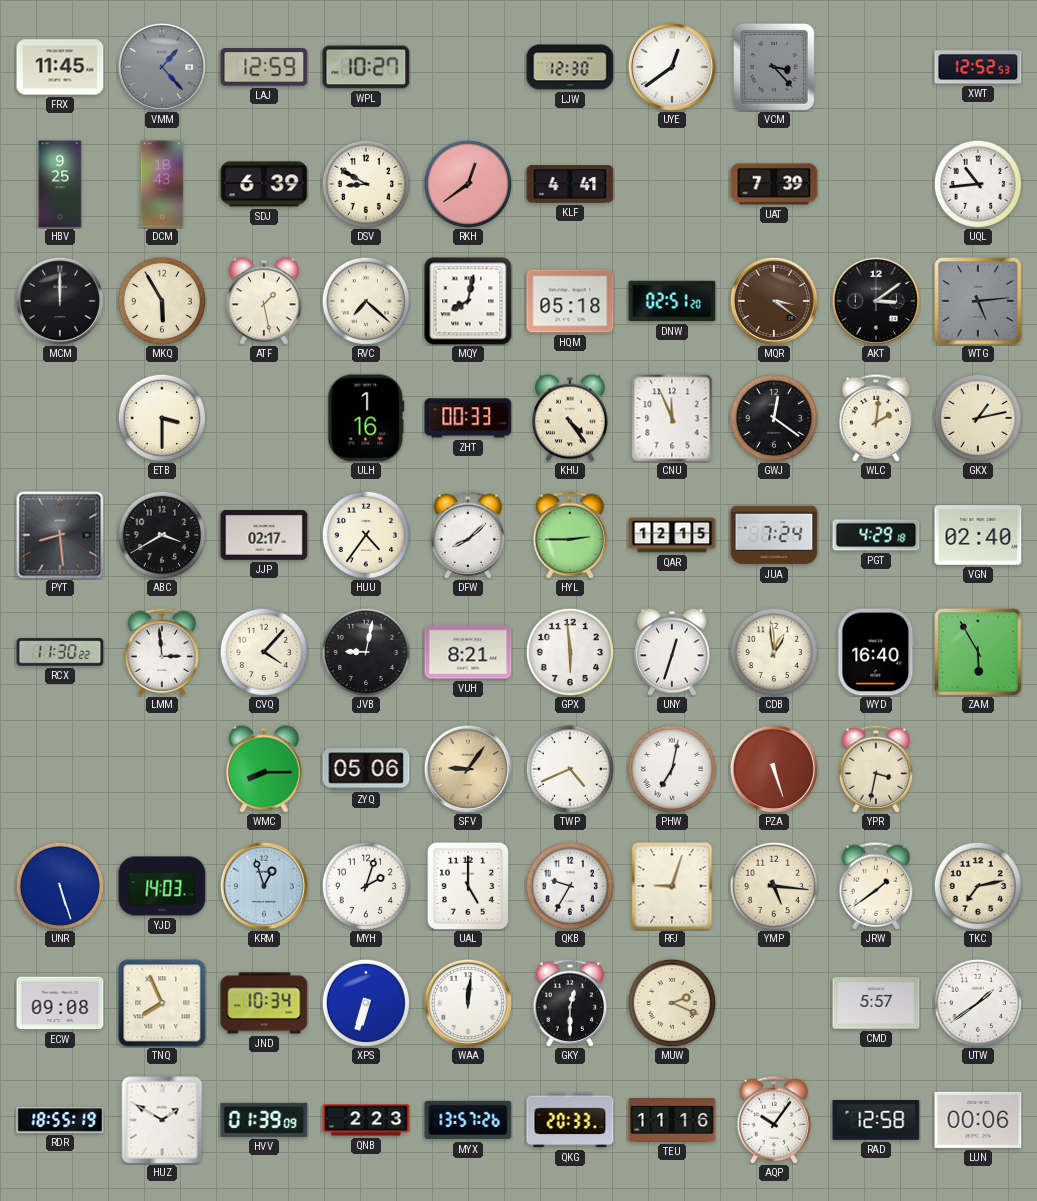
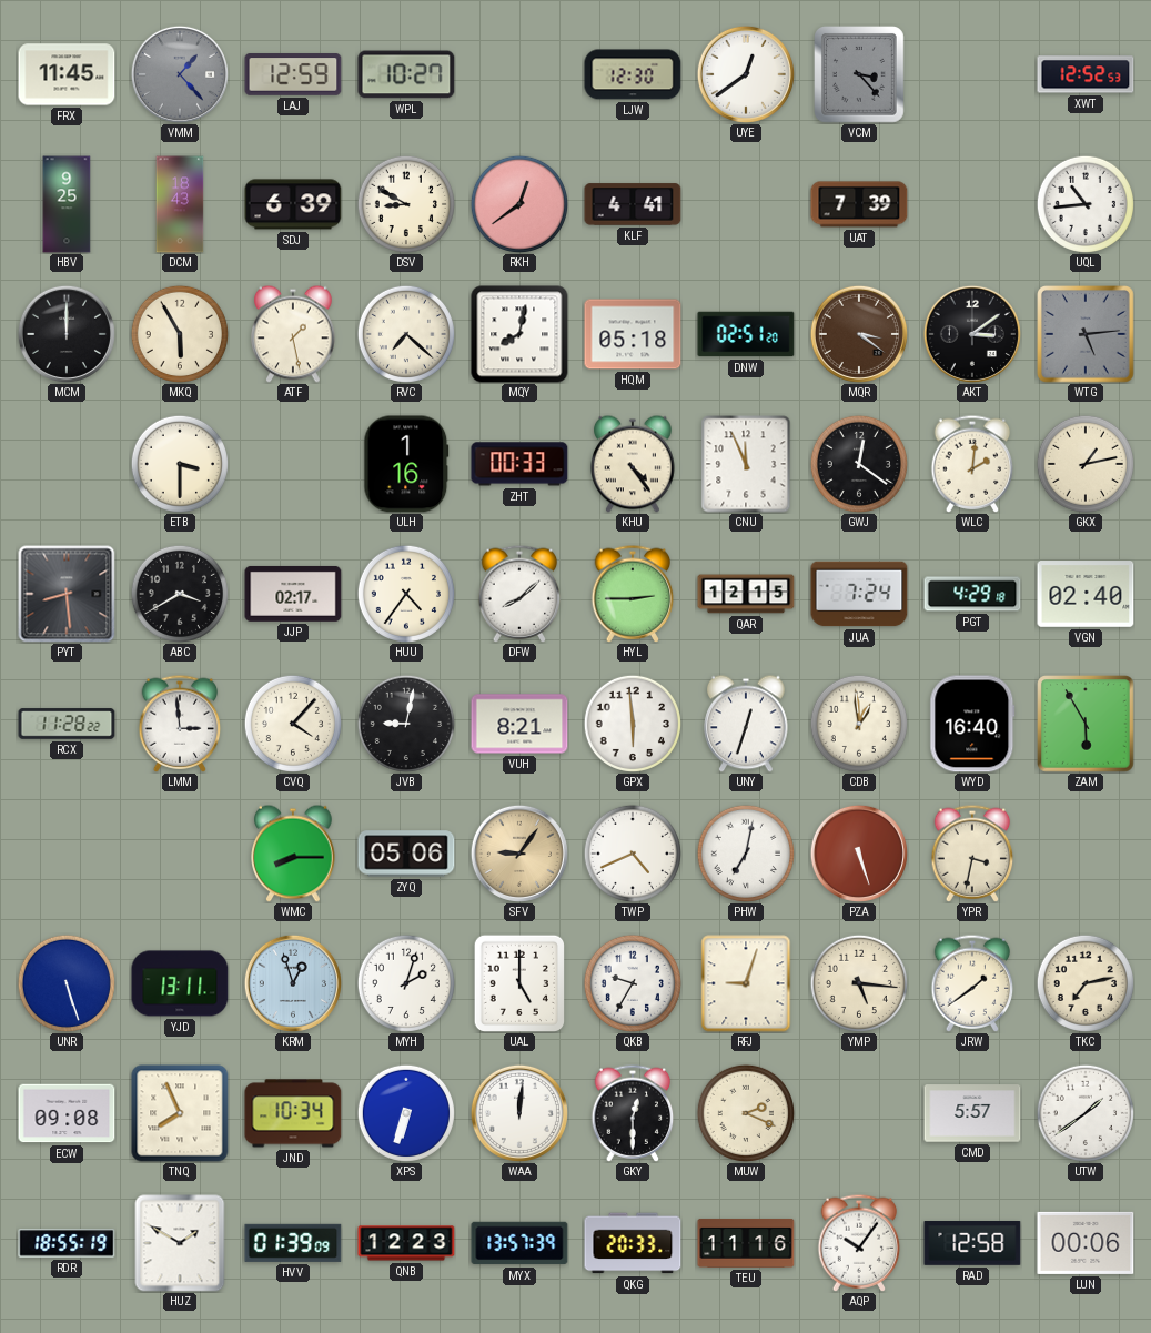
RCX: 11:30 -> 11:28
YJD: 14:03 -> 13:11
QNB: 2:23 -> 12:23
MYX: 13:57:26 -> 13:57:39
